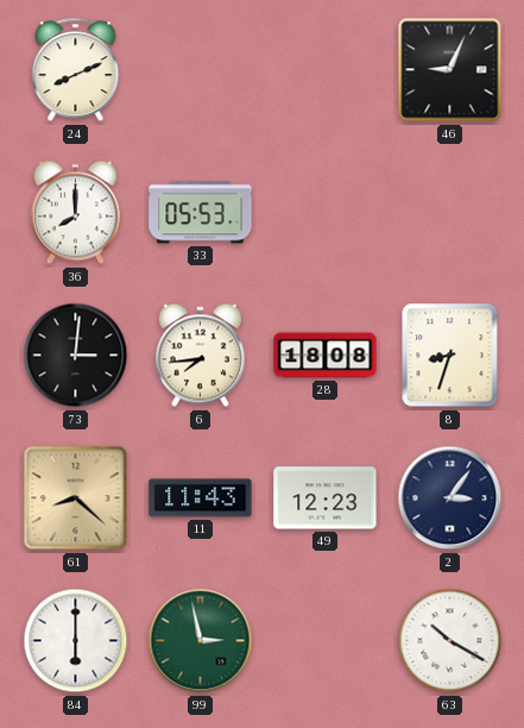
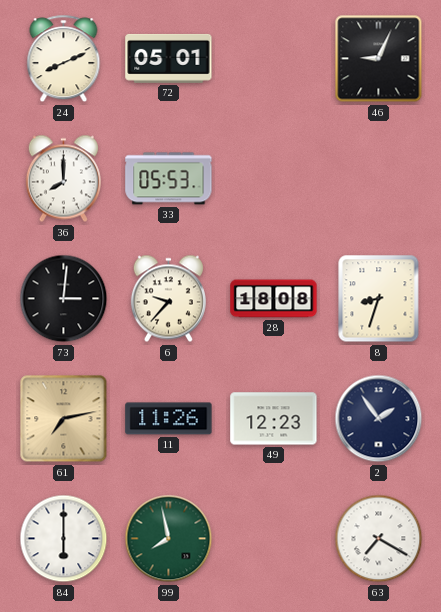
72: none -> 05:01
6: 7:44 -> 9:37
61: 8:22 -> 7:13
11: 11:43 -> 11:26
2: 3:06 -> 1:54
99: 2:58 -> 7:58
63: 10:20 -> 7:20
